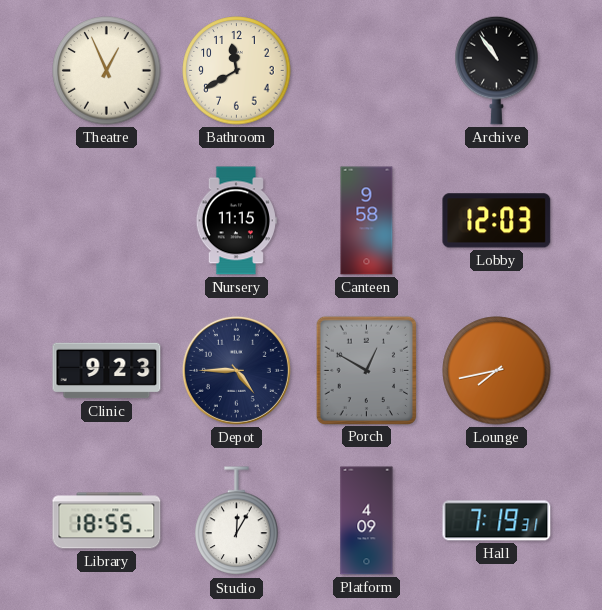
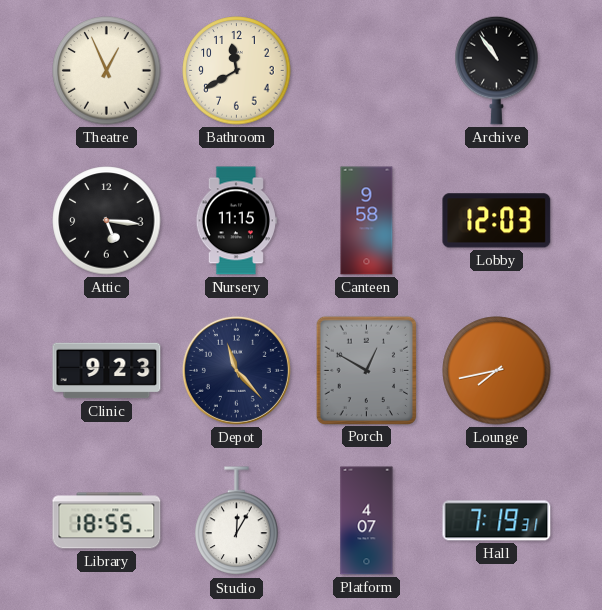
Attic: none -> 5:16
Depot: 4:45 -> 11:23
Platform: 4:09 -> 4:07
